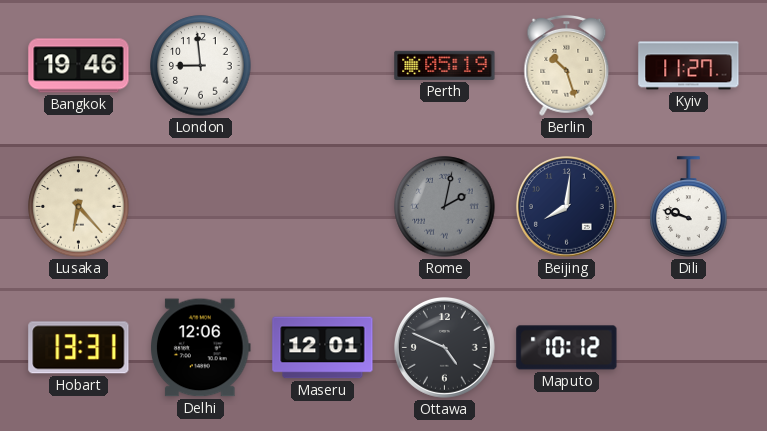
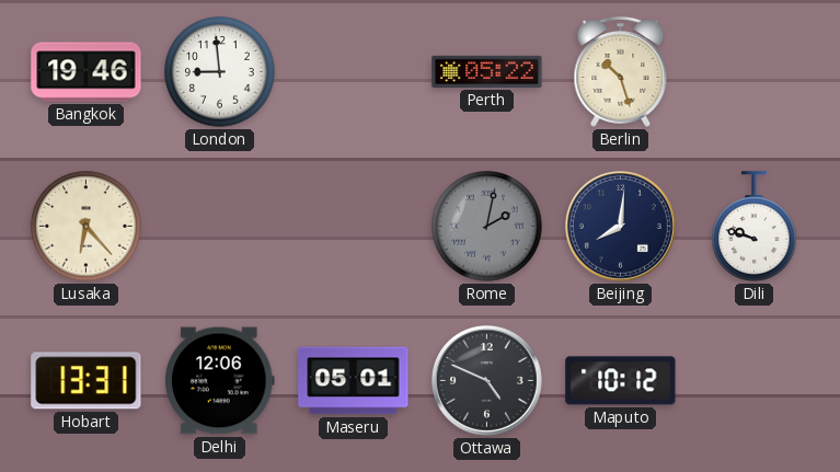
Perth: 05:19 -> 05:22
Kyiv: 11:27 -> none
Maseru: 12:01 -> 05:01
